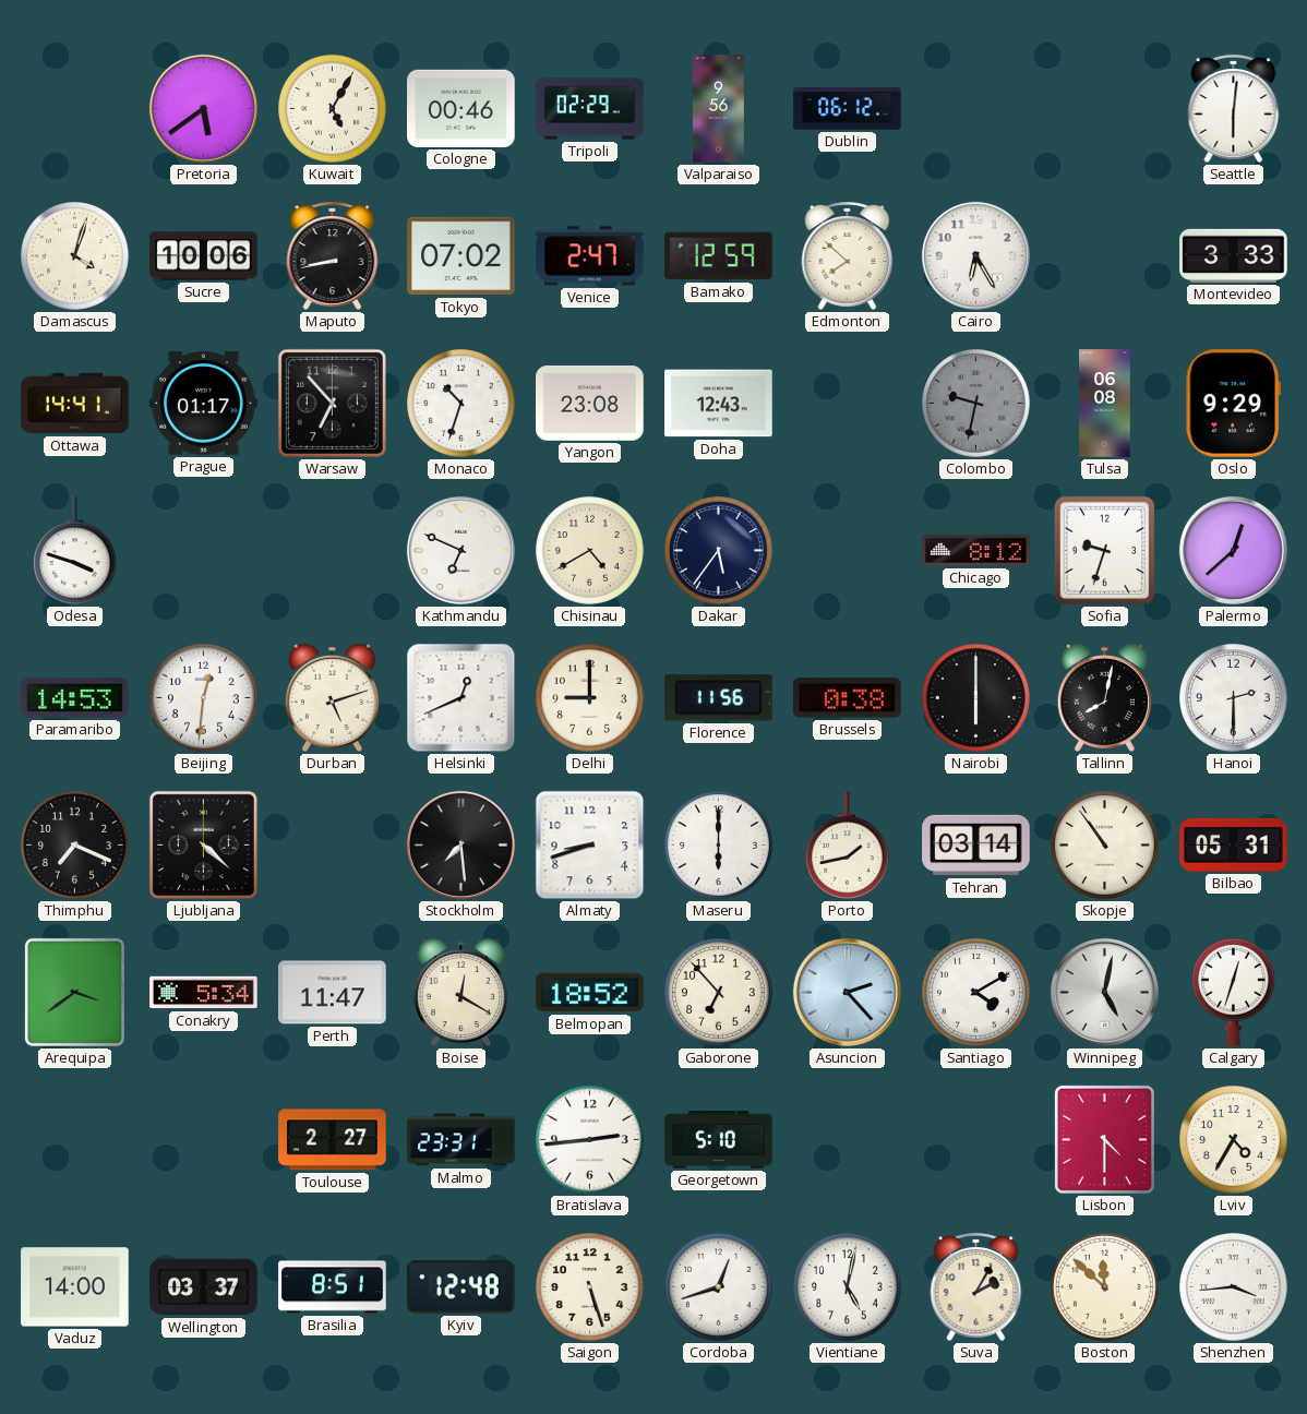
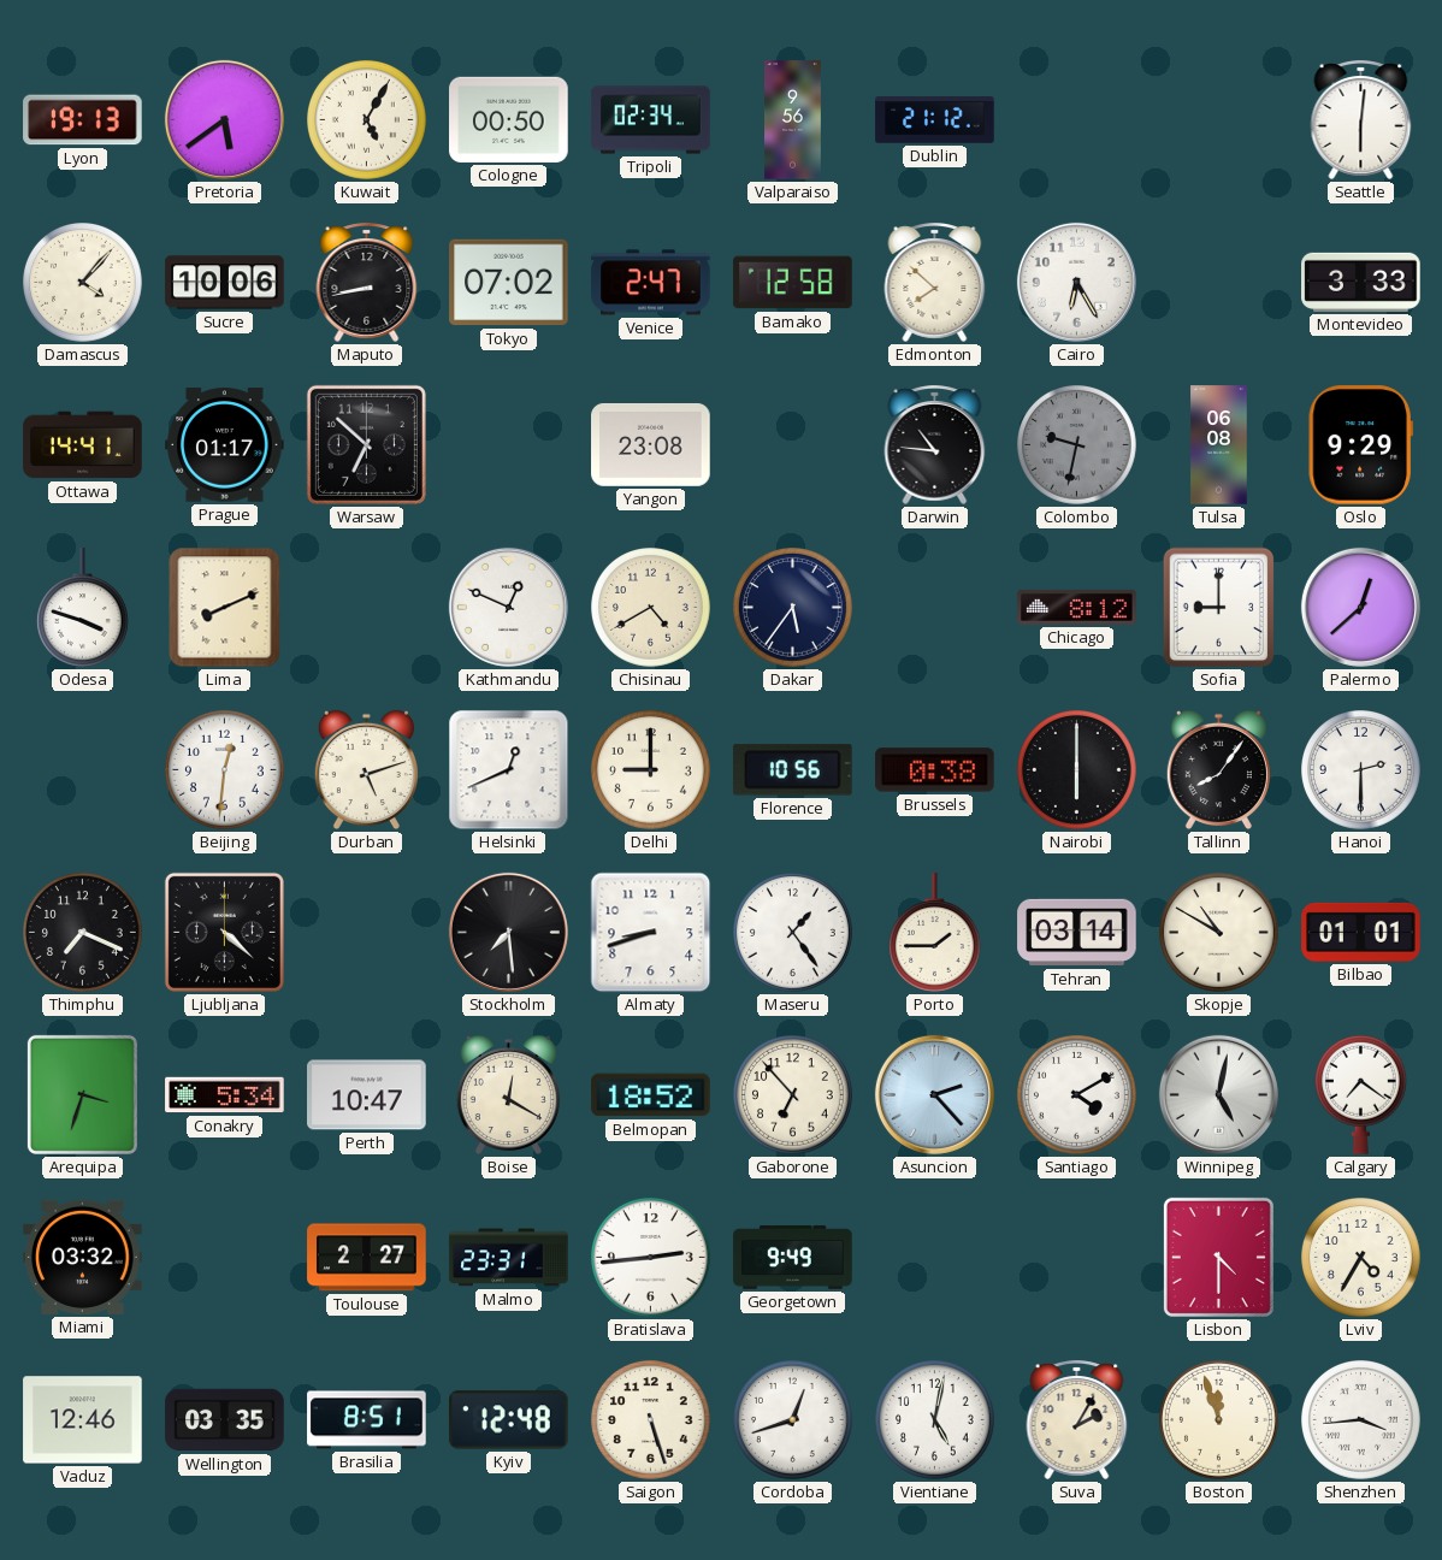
Lyon: none -> 19:13
Cologne: 00:46 -> 00:50
Tripoli: 02:29 -> 02:34
Dublin: 06:12 -> 21:12
Damascus: 4:03 -> 4:07
Bamako: 12:59 -> 12:58
Warsaw: 6:53 -> 6:52
Monaco: 10:33 -> none
Doha: 12:43 -> none
Darwin: none -> 10:46
Lima: none -> 8:11
Kathmandu: 6:49 -> 12:49
Sofia: 9:33 -> 9:00
Paramaribo: 14:53 -> none
Florence: 11:56 -> 10:56
Tallinn: 8:02 -> 8:06
Maseru: 6:00 -> 1:24
Porto: 1:43 -> 1:45
Skopje: 10:54 -> 10:50
Bilbao: 05:31 -> 01:01
Arequipa: 3:39 -> 3:33
Perth: 11:47 -> 10:47
Calgary: 12:33 -> 7:21
Miami: none -> 03:32
Georgetown: 5:10 -> 9:49
Vaduz: 14:00 -> 12:46
Wellington: 03:37 -> 03:35
Boston: 11:52 -> 11:57
